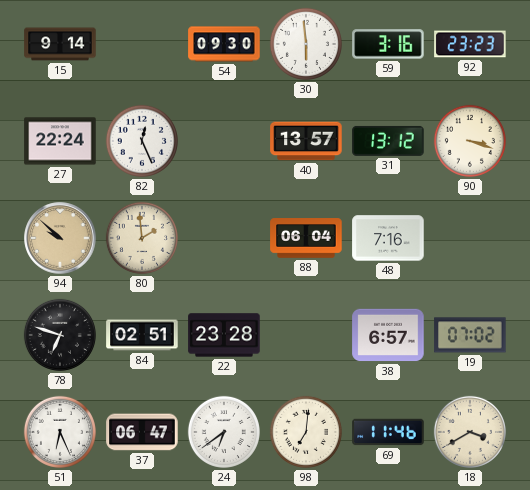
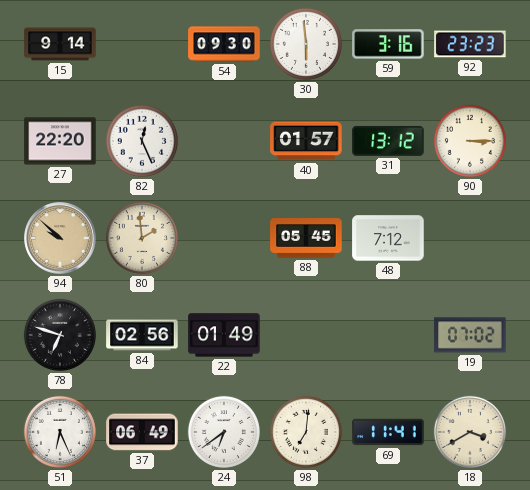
27: 22:24 -> 22:20
40: 13:57 -> 01:57
90: 3:18 -> 3:15
88: 06:04 -> 05:45
48: 7:16 -> 7:12
84: 02:51 -> 02:56
22: 23:28 -> 01:49
38: 6:57 -> none
37: 06:47 -> 06:49
69: 11:46 -> 11:41
